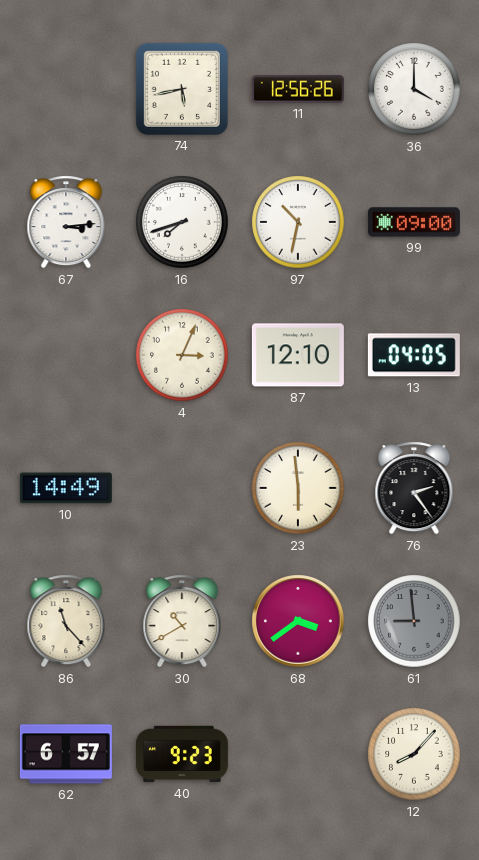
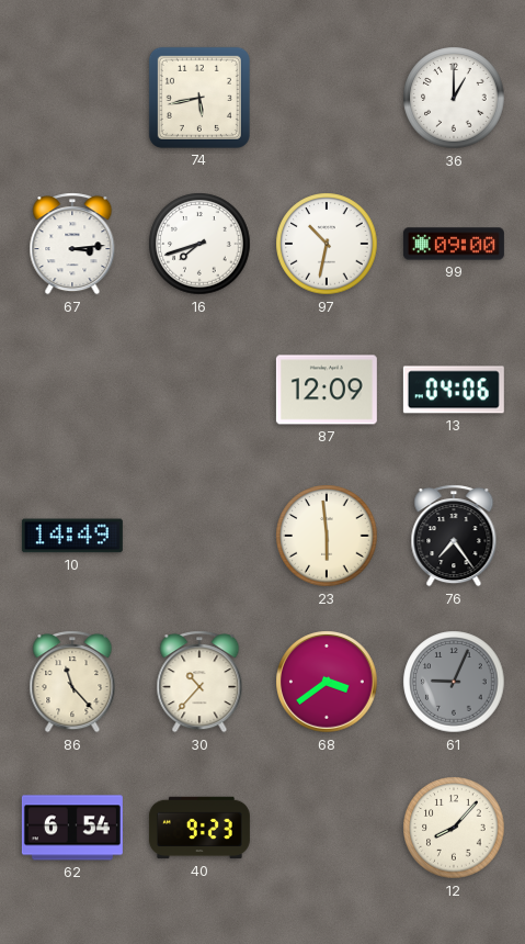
11: 12:56 -> none
36: 4:00 -> 1:00
4: 3:04 -> none
87: 12:10 -> 12:09
13: 04:05 -> 04:06
76: 2:24 -> 7:24
30: 10:40 -> 10:37
61: 8:59 -> 9:04
62: 6:57 -> 6:54
